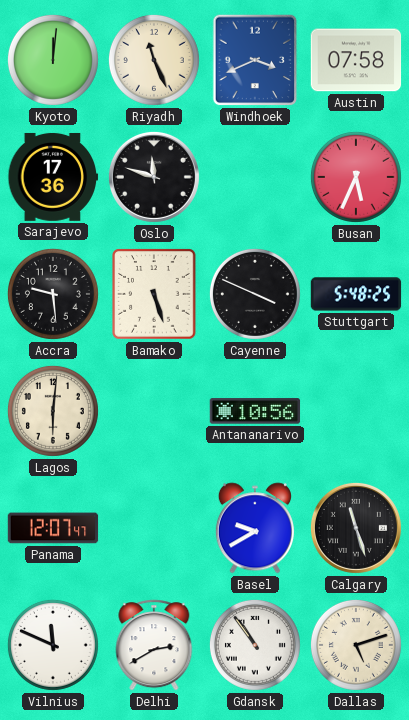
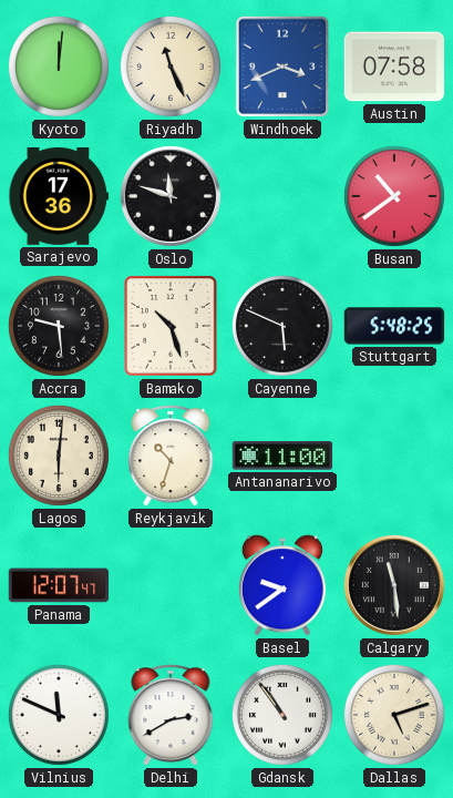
Busan: 5:34 -> 10:39
Bamako: 5:27 -> 10:27
Cayenne: 3:49 -> 5:49
Reykjavik: none -> 10:33
Antananarivo: 10:56 -> 11:00
Basel: 9:40 -> 9:39
Calgary: 11:27 -> 11:29
